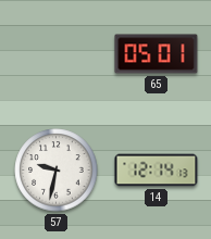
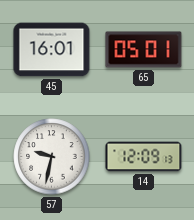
45: none -> 16:01
14: 12:14 -> 12:09
